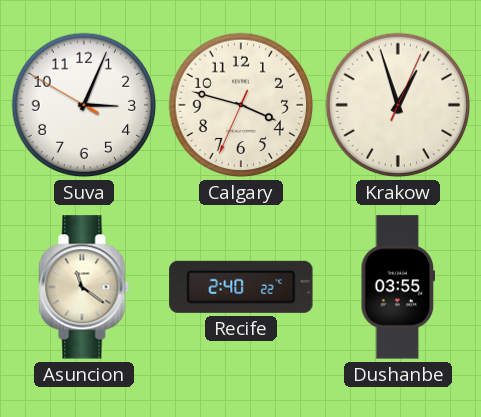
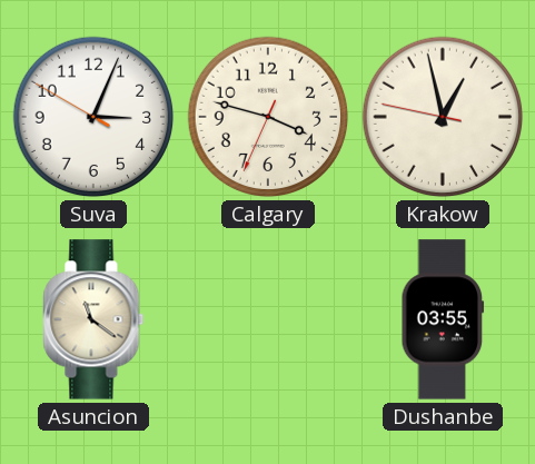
Krakow: 12:57:04 -> 12:57:47
Recife: 2:40 -> none
